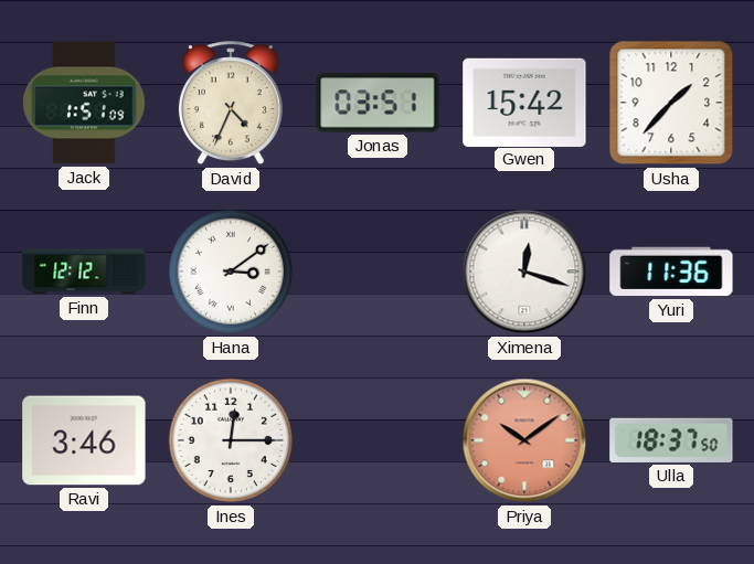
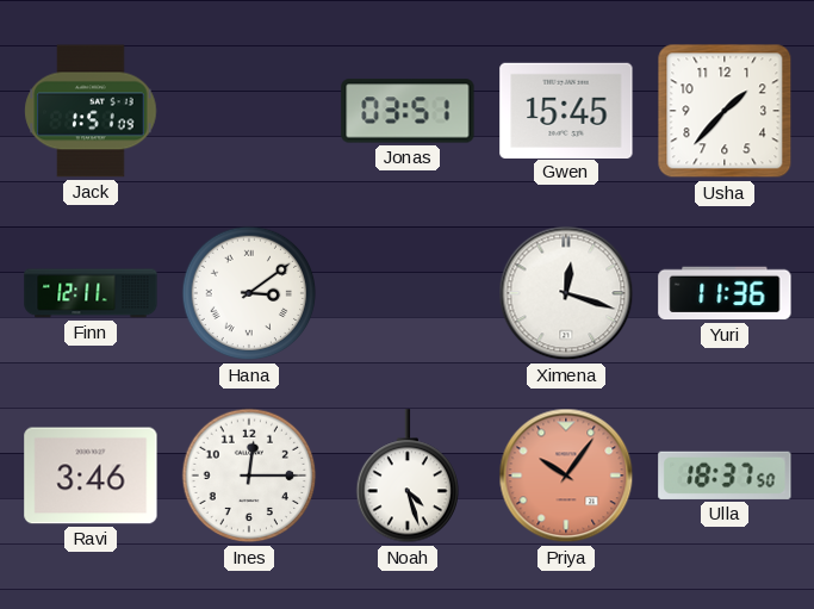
David: 4:34 -> none
Gwen: 15:42 -> 15:45
Finn: 12:12 -> 12:11
Noah: none -> 4:27
Priya: 10:09 -> 10:06
